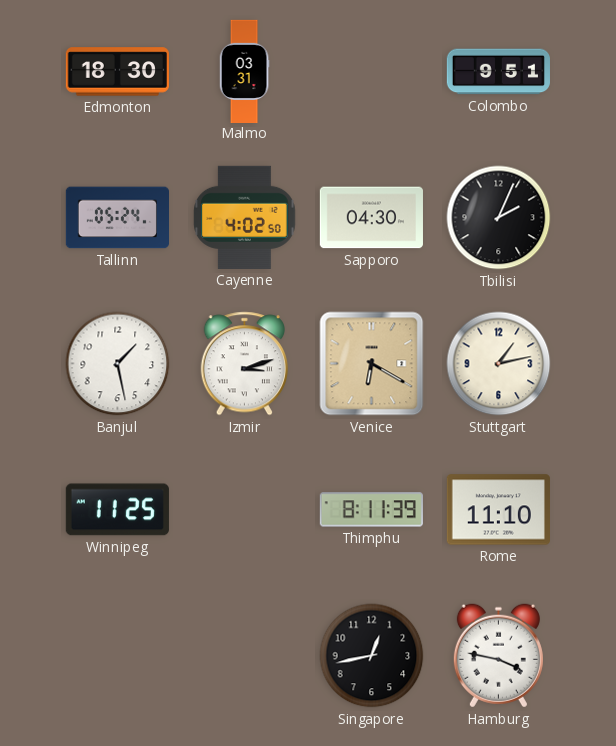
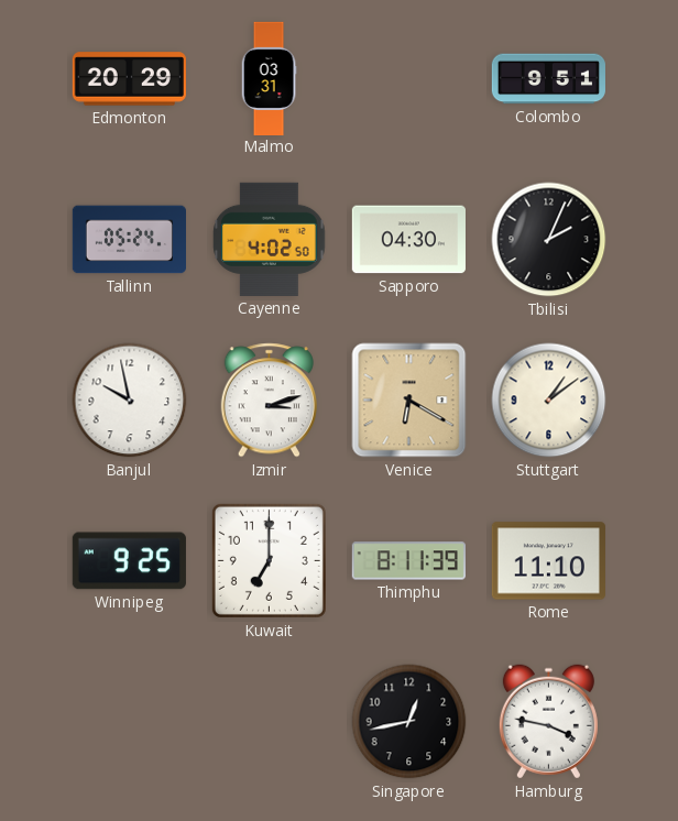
Edmonton: 18:30 -> 20:29
Banjul: 1:28 -> 9:58
Stuttgart: 1:13 -> 1:09
Winnipeg: 11:25 -> 9:25
Kuwait: none -> 7:00
